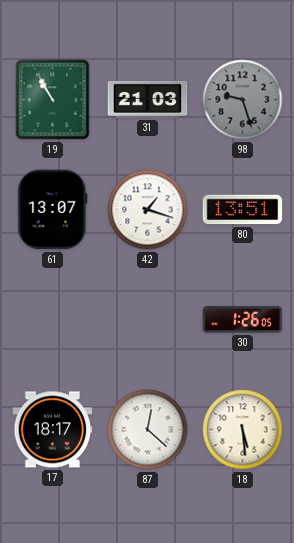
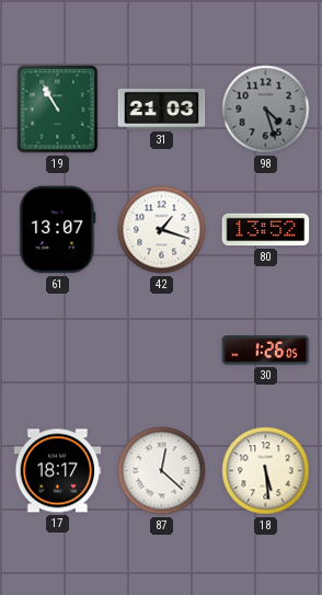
98: 9:27 -> 4:27
80: 13:51 -> 13:52
